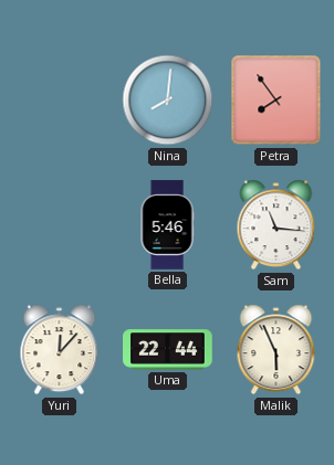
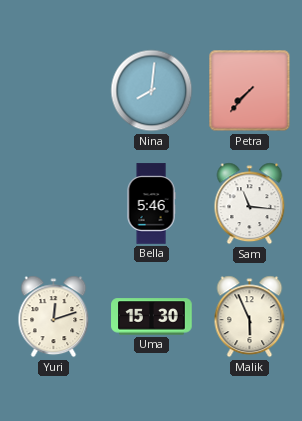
Petra: 7:54 -> 7:37
Yuri: 12:07 -> 12:12
Uma: 22:44 -> 15:30
